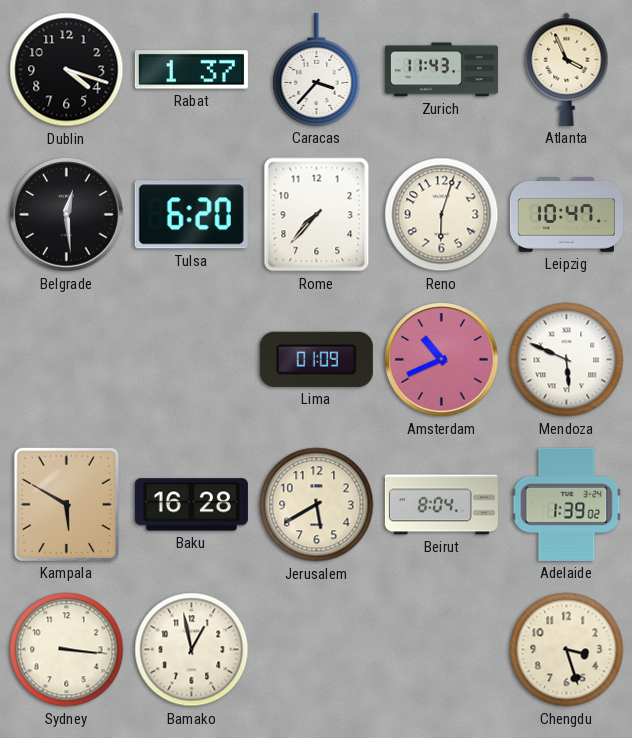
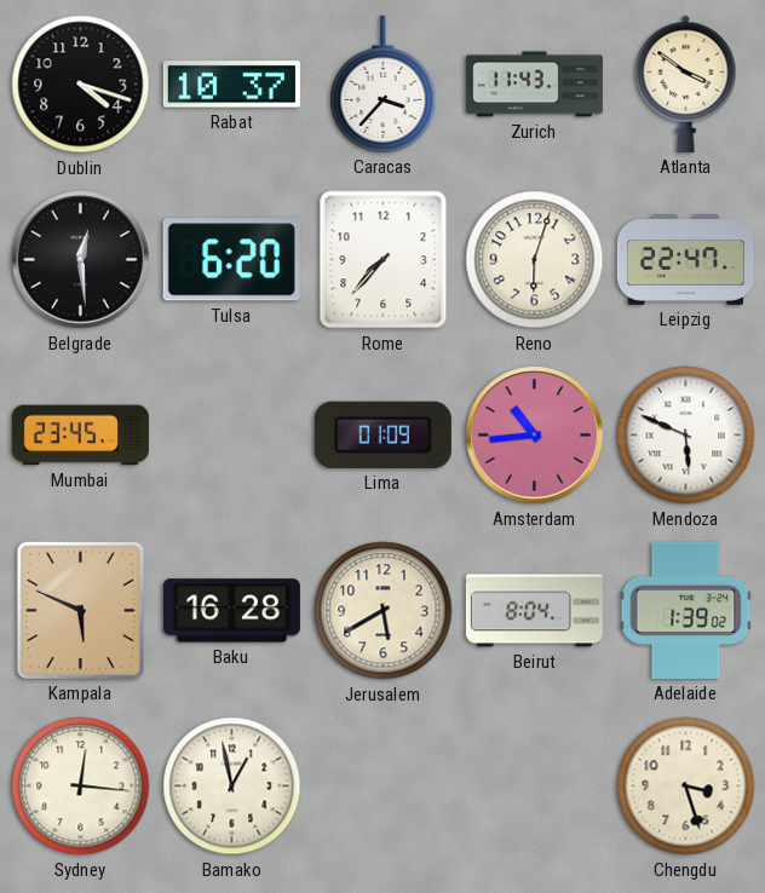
Rabat: 1:37 -> 10:37
Atlanta: 3:56 -> 3:51
Leipzig: 10:47 -> 22:47
Mumbai: none -> 23:45
Amsterdam: 10:41 -> 10:44
Kampala: 5:50 -> 5:49
Sydney: 3:16 -> 12:16
